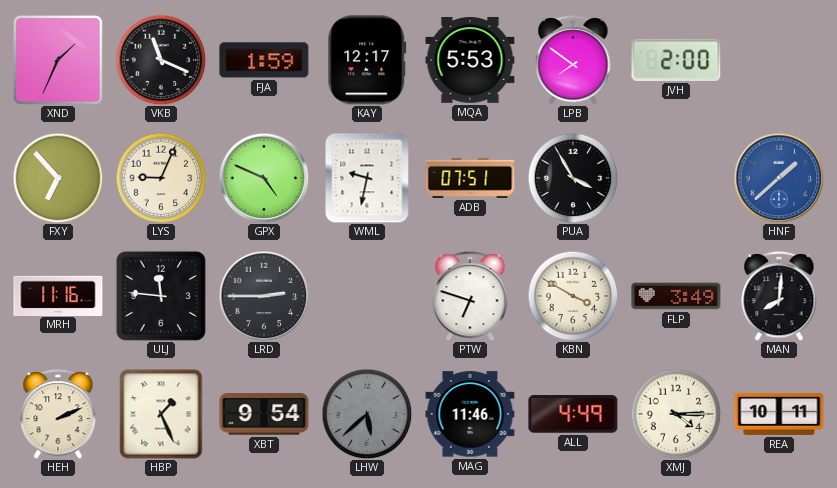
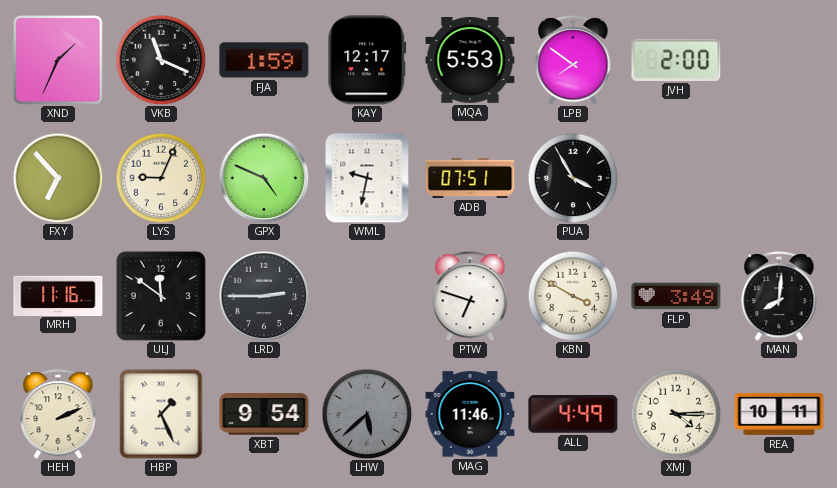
HNF: 1:38 -> none
ULJ: 11:46 -> 11:51
